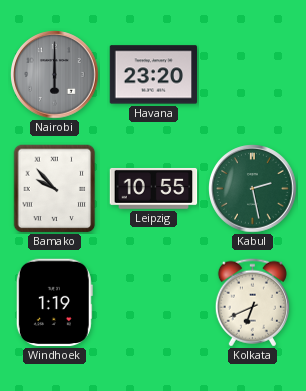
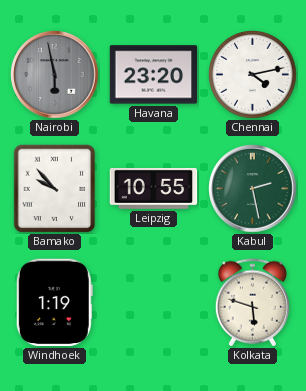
Nairobi: 6:00 -> 5:58
Chennai: none -> 4:13
Kolkata: 6:41 -> 5:48
